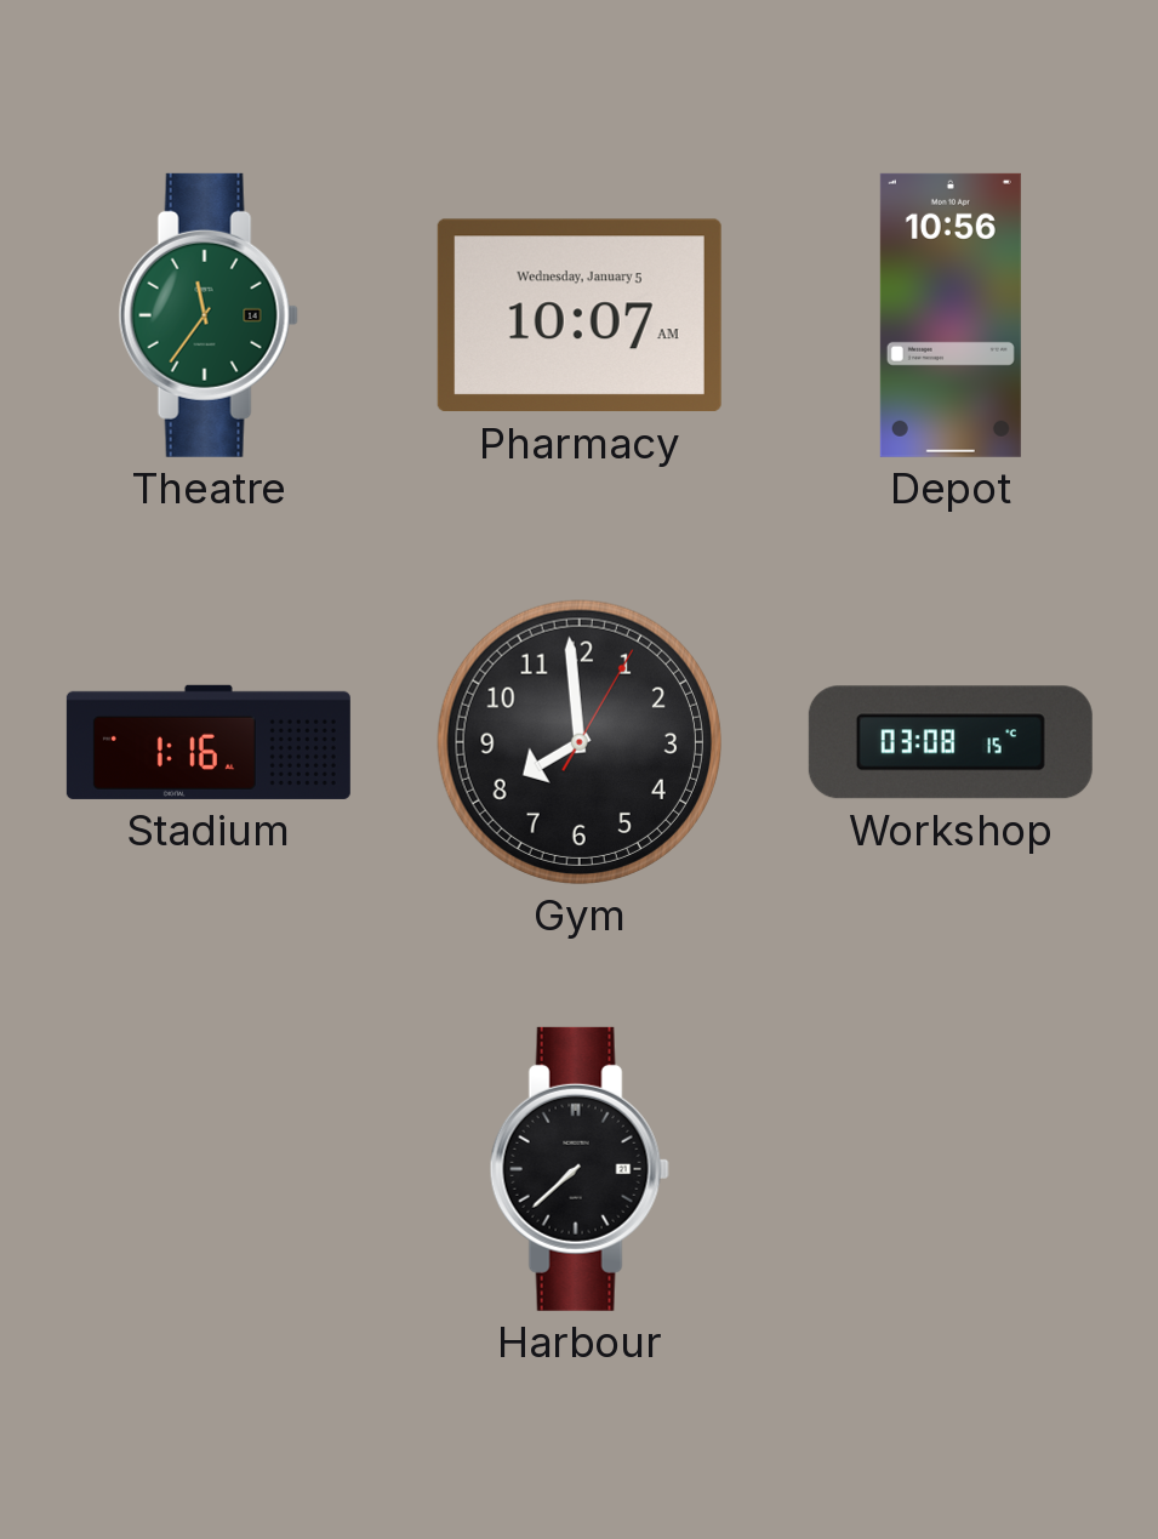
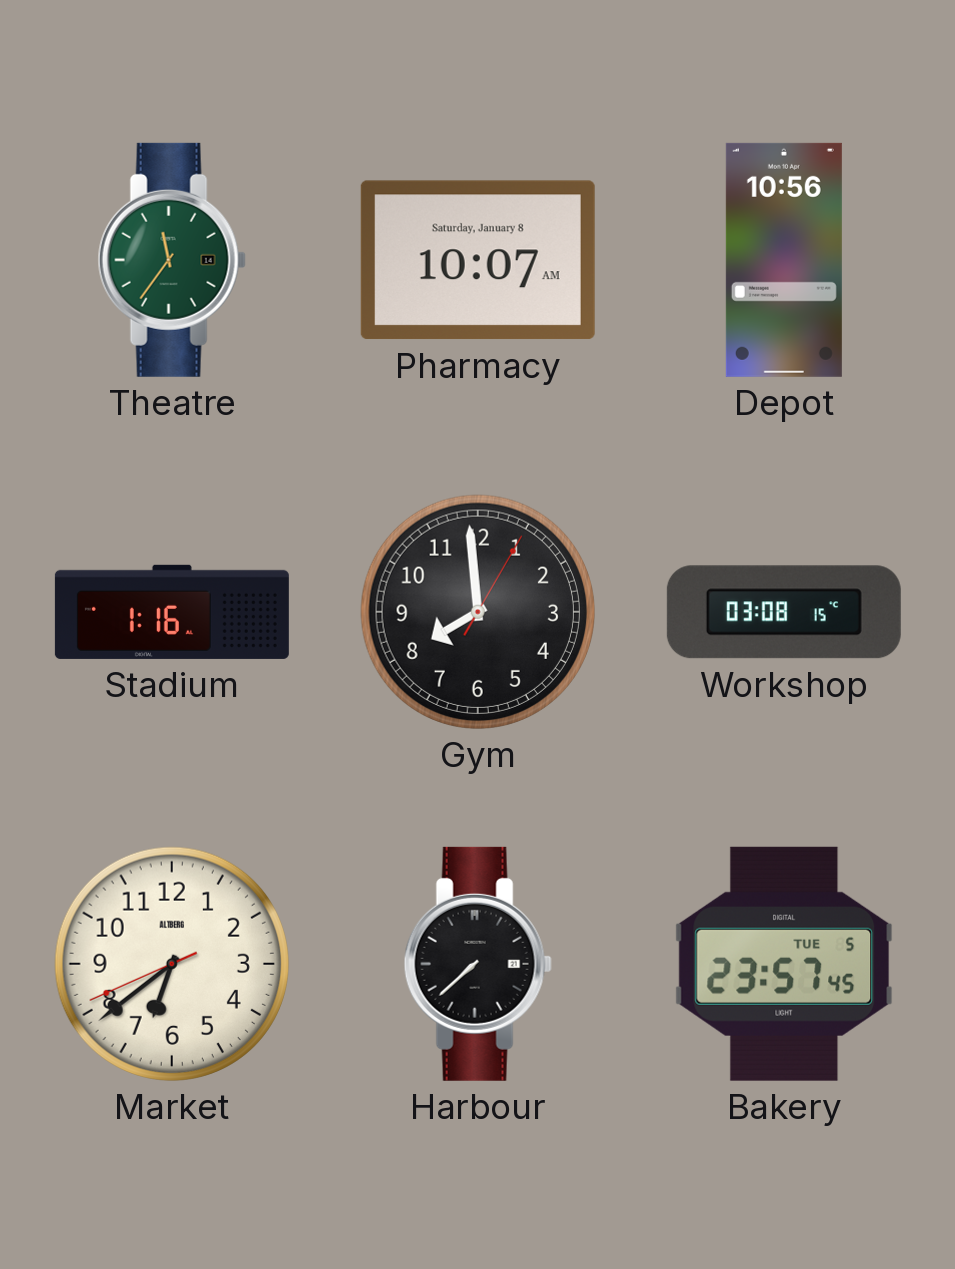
Pharmacy date: Wednesday, January 5 -> Saturday, January 8
Market: none -> 6:38
Bakery: none -> 23:57
